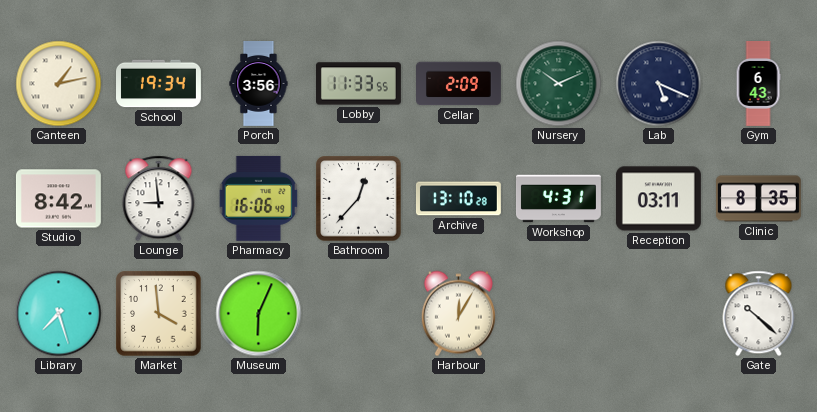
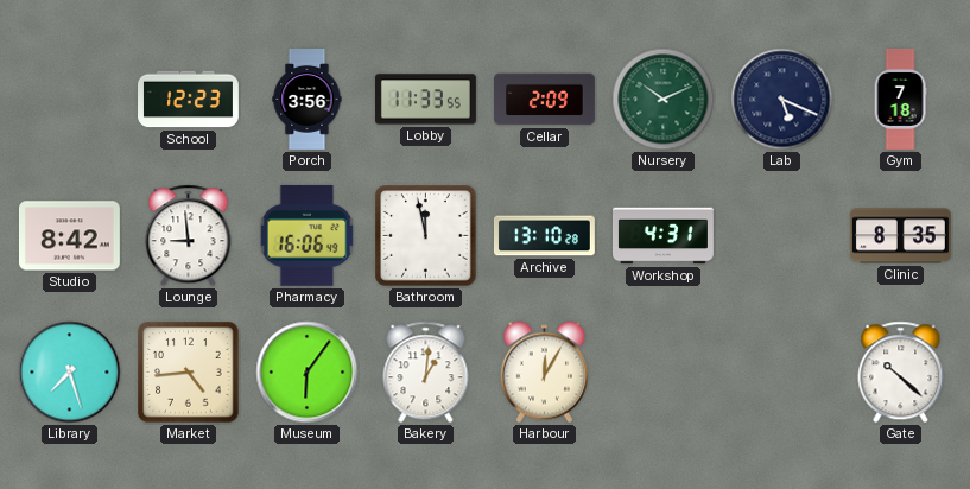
Canteen: 1:13 -> none
School: 19:34 -> 12:23
Gym: 6:43 -> 7:18
Bathroom: 12:37 -> 11:58
Reception: 03:11 -> none
Market: 3:59 -> 4:44
Museum: 6:04 -> 6:06
Bakery: none -> 1:01
